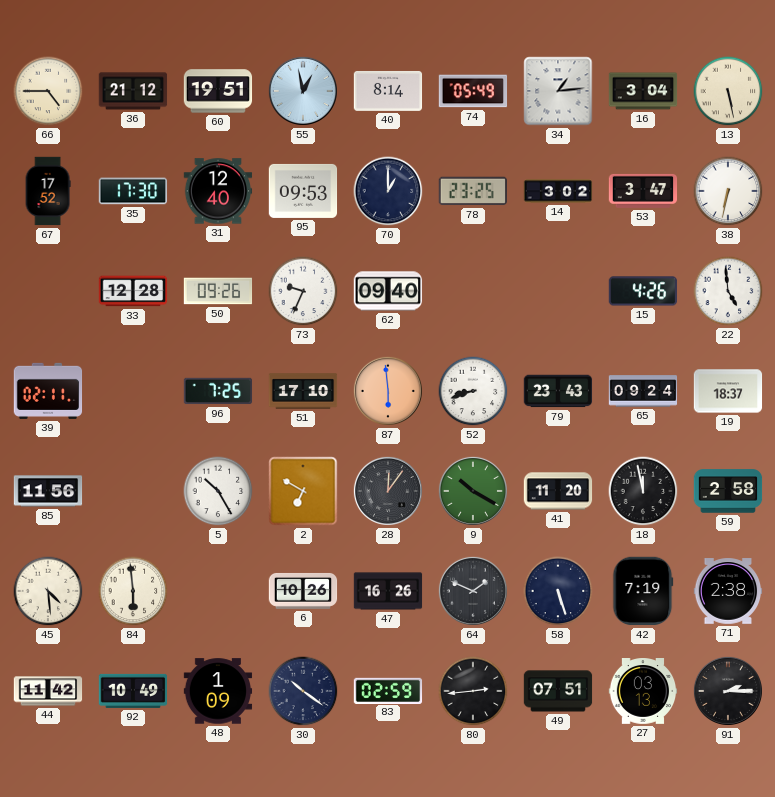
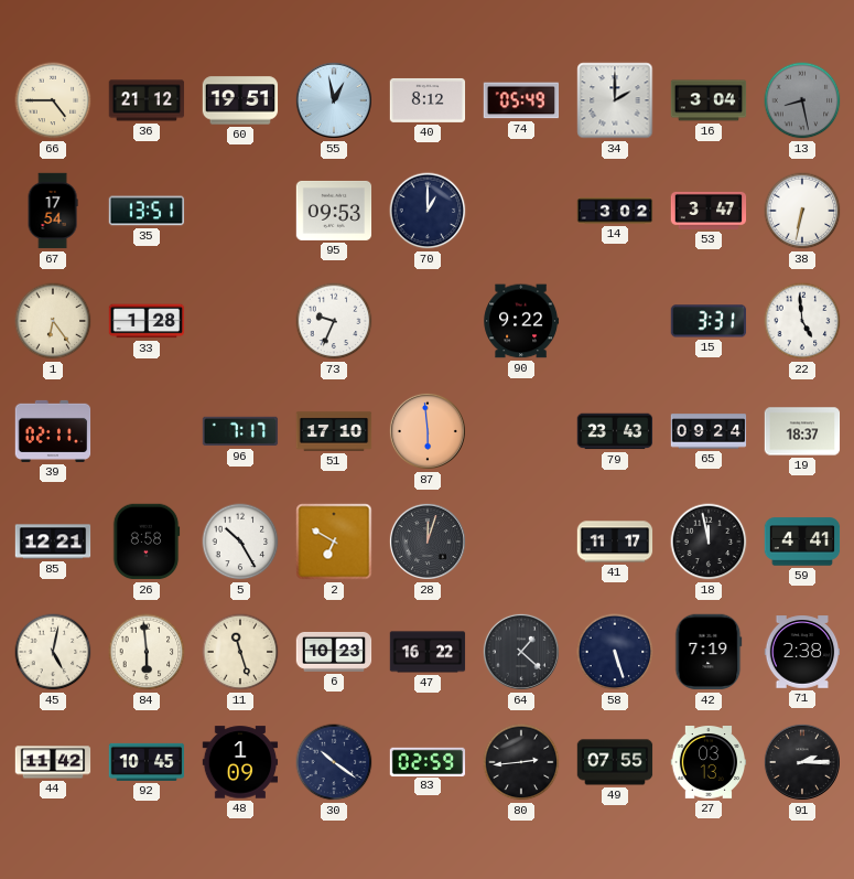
40: 8:14 -> 8:12
34: 1:14 -> 2:00
13: 5:28 -> 8:28
13 dial: cream -> grey
67: 17:52 -> 17:54
35: 17:30 -> 13:51
31: 12:40 -> none
78: 23:25 -> none
1: none -> 6:24
33: 12:28 -> 1:28
50: 09:26 -> none
62: 09:40 -> none
90: none -> 9:22
15: 4:26 -> 3:31
96: 7:25 -> 7:17
52: 8:42 -> none
85: 11:56 -> 12:21
26: none -> 8:58
28: 12:06 -> 12:03
9: 10:20 -> none
41: 11:20 -> 11:17
59: 2:58 -> 4:41
45: 4:29 -> 5:02
11: none -> 11:27
6: 10:26 -> 10:23
47: 16:26 -> 16:22
64: 1:49 -> 1:22
92: 10:49 -> 10:45
49: 07:51 -> 07:55
